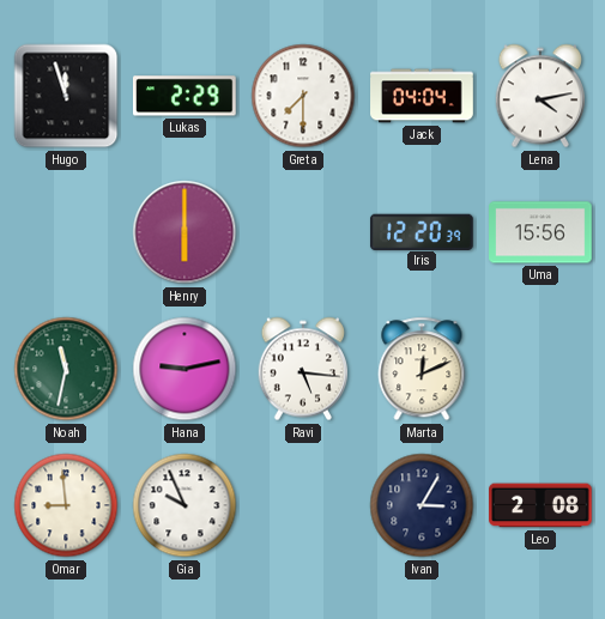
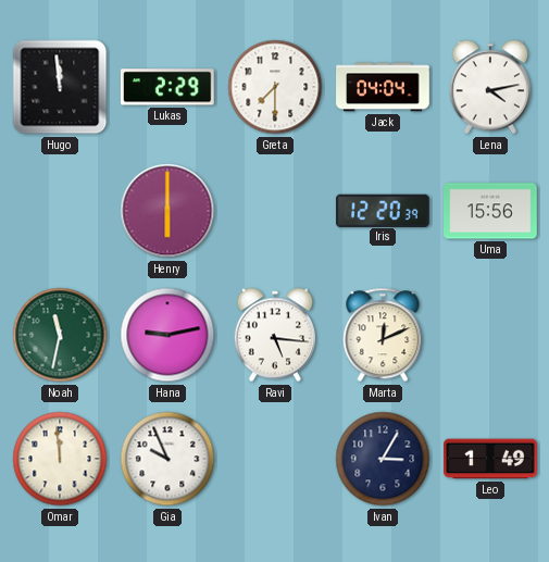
Hugo: 11:57 -> 11:59
Omar: 8:59 -> 11:59
Leo: 2:08 -> 1:49
